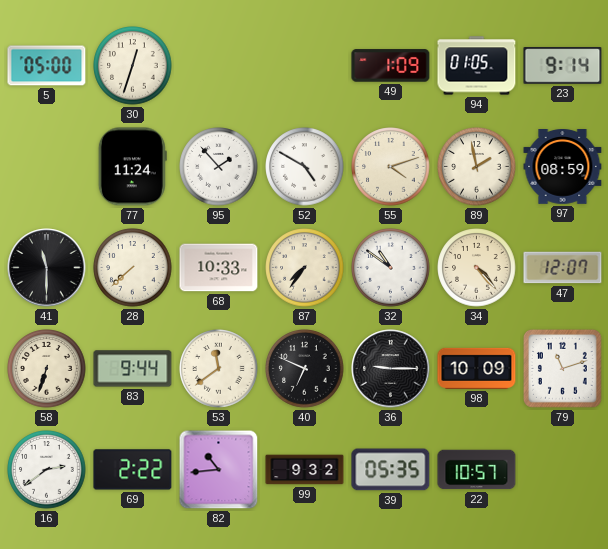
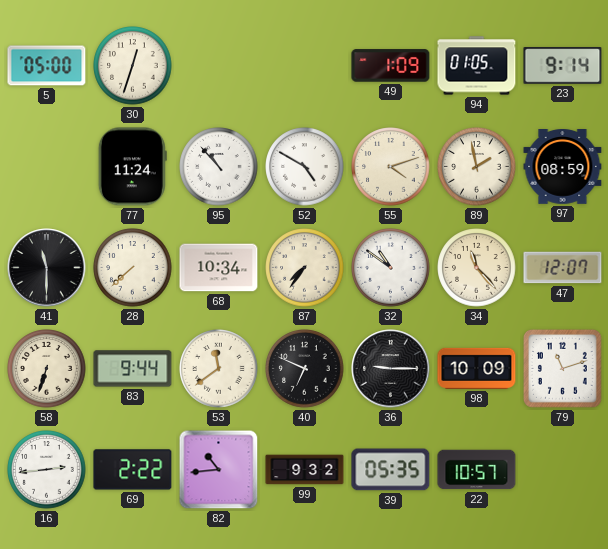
95: 1:53 -> 10:53
68: 10:33 -> 10:34
34: 4:23 -> 11:23
16: 2:39 -> 2:44
